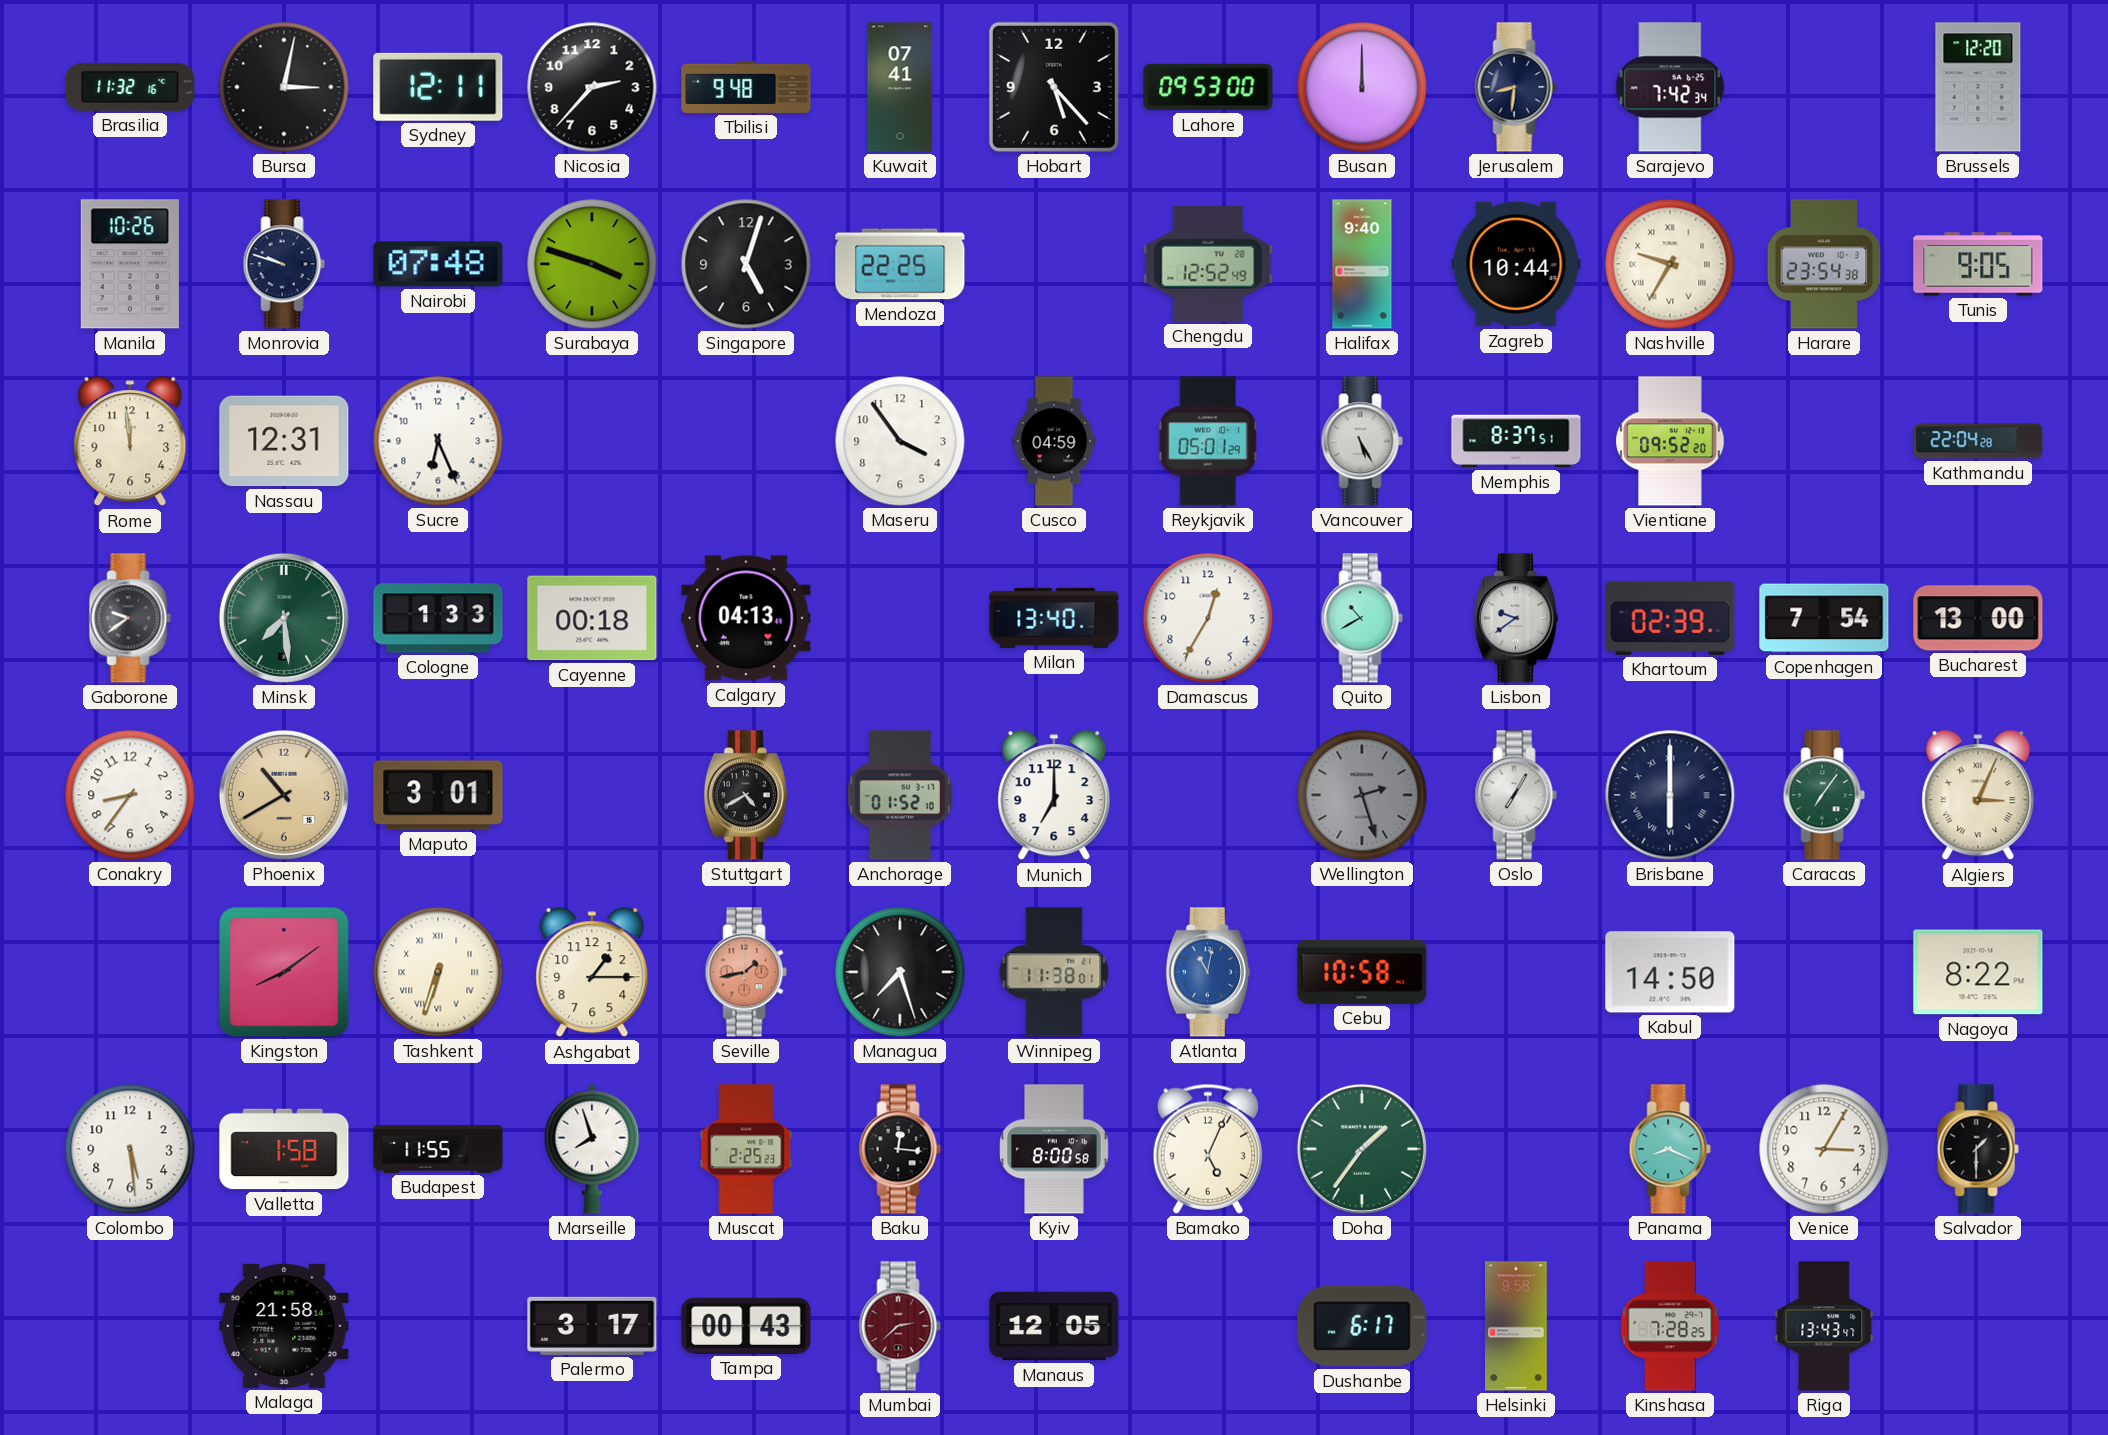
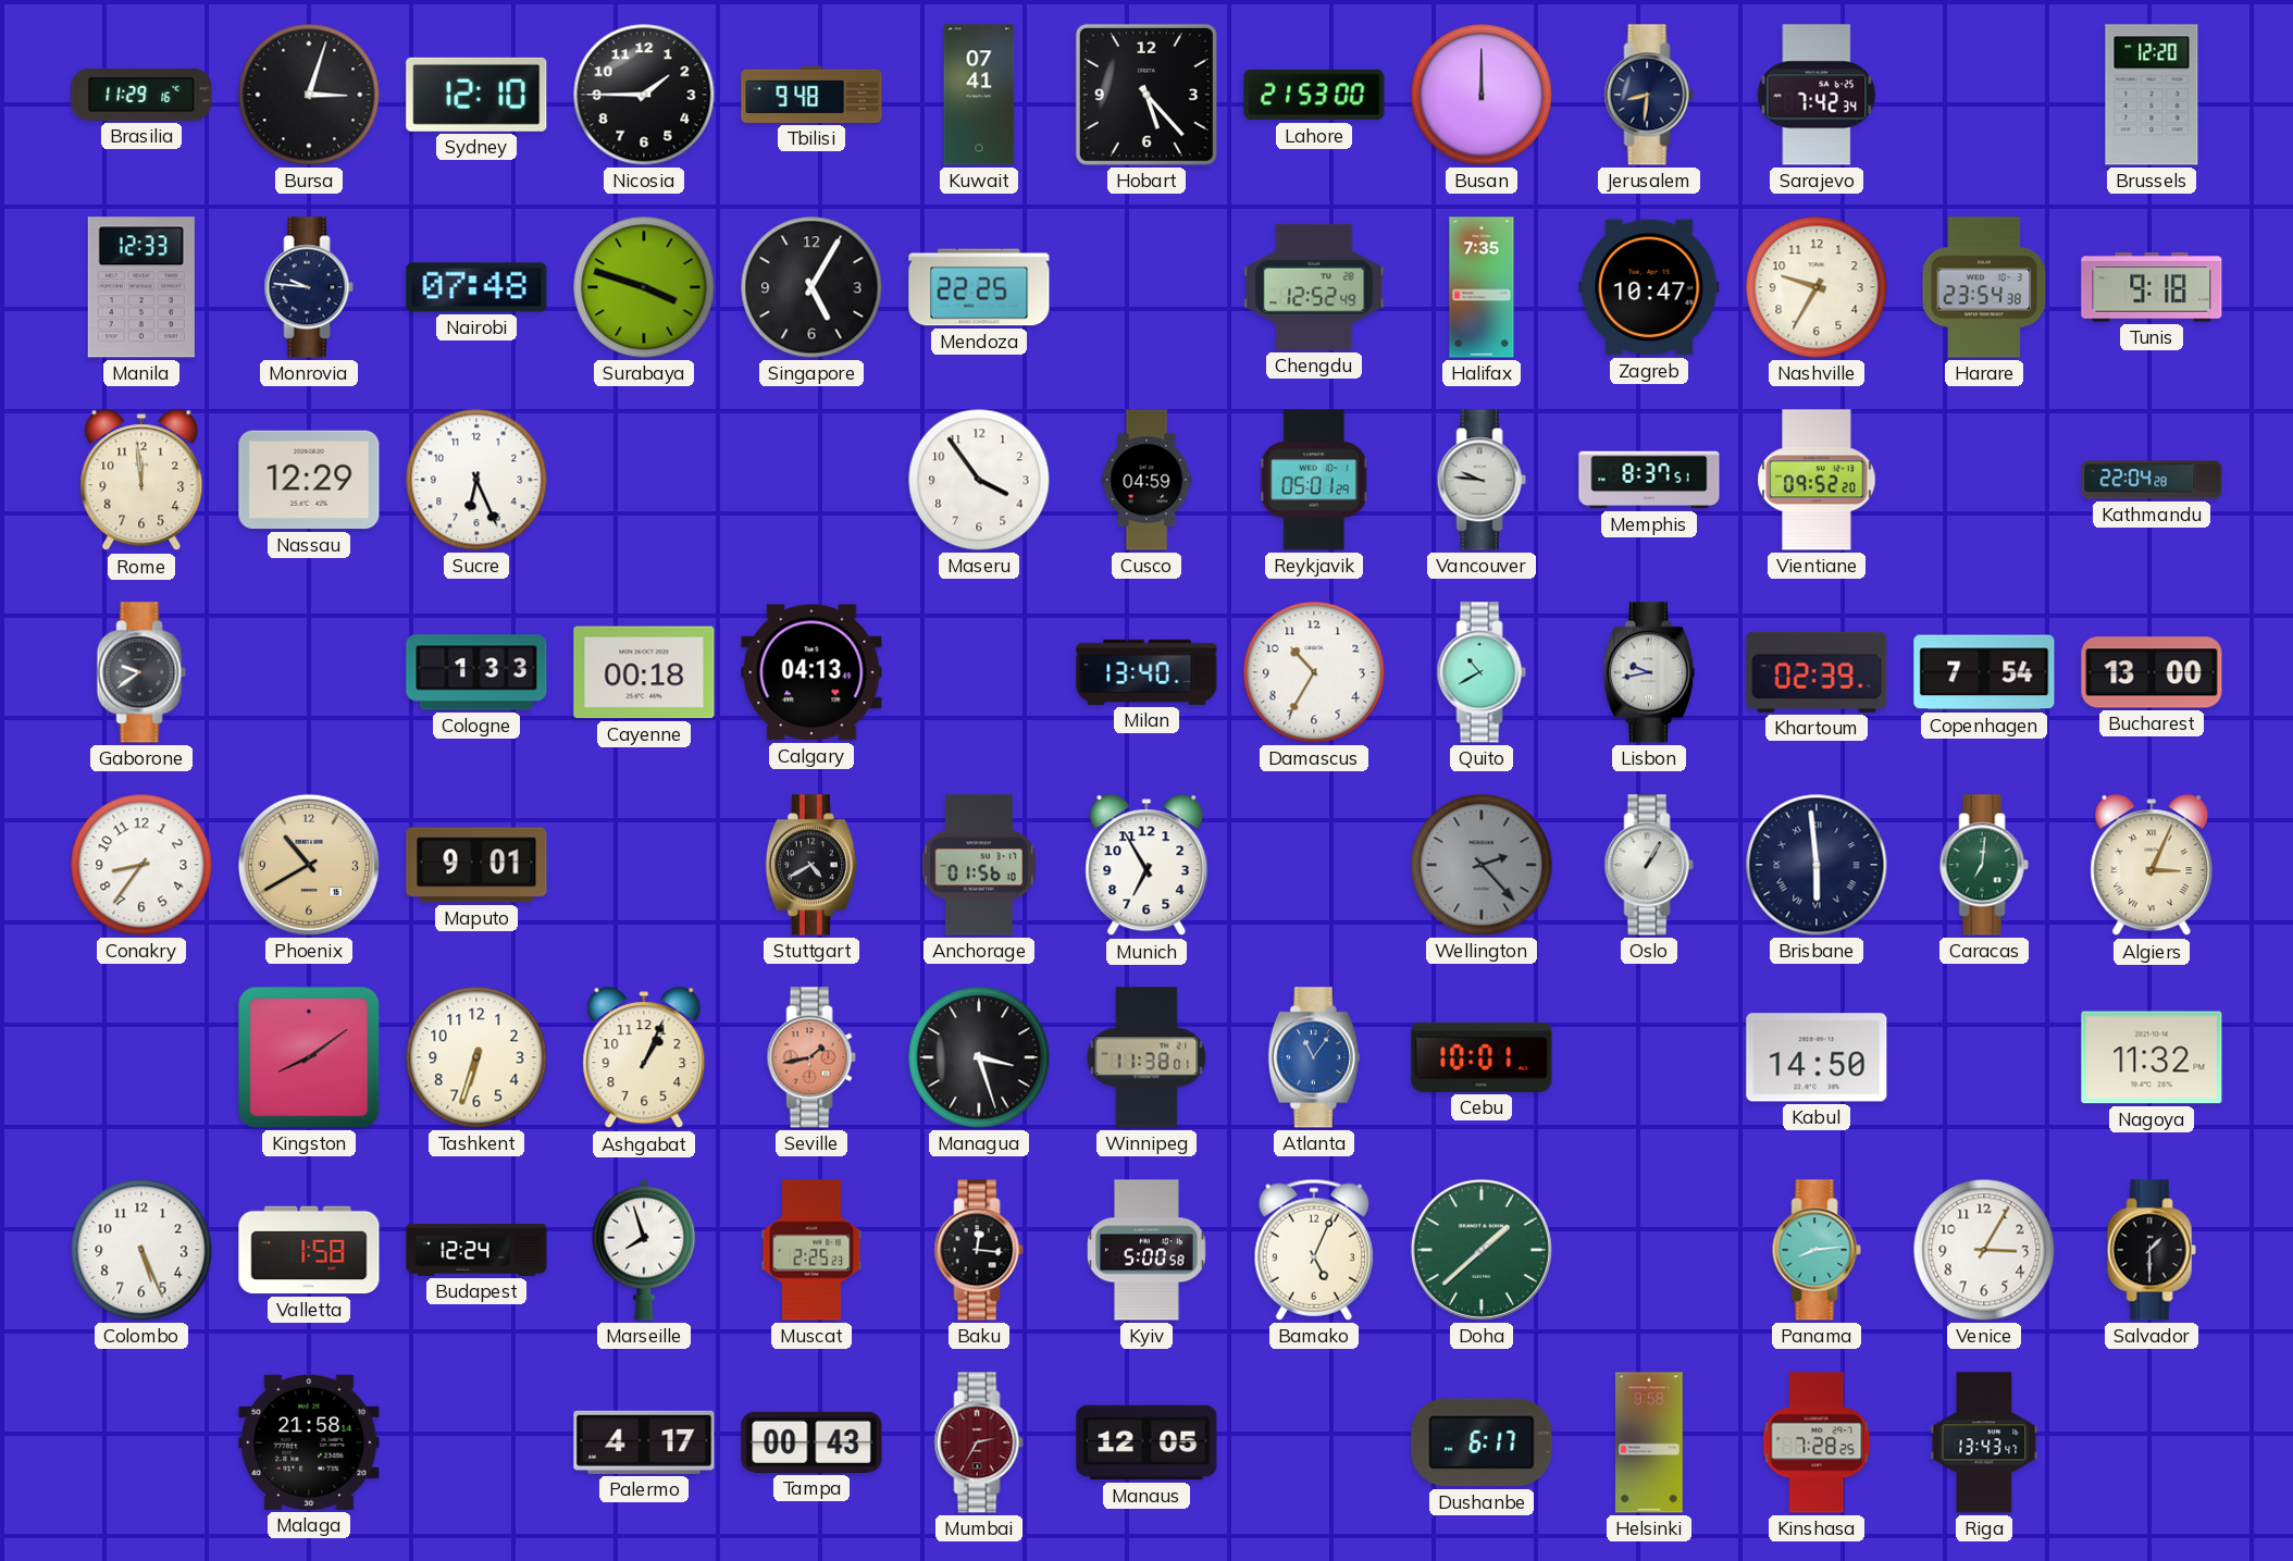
Brasilia: 11:32 -> 11:29
Bursa: 3:02 -> 3:03
Sydney: 12:11 -> 12:10
Nicosia: 2:37 -> 1:45
Lahore: 09:53 -> 21:53
Manila: 10:26 -> 12:33
Monrovia: 9:48 -> 9:46
Singapore: 5:03 -> 5:05
Halifax: 9:40 -> 7:35
Zagreb: 10:44 -> 10:47
Nashville numerals: Roman -> Arabic
Tunis: 9:05 -> 9:18
Nassau: 12:31 -> 12:29
Vancouver: 5:25 -> 9:46
Minsk: 7:29 -> none
Damascus: 12:35 -> 10:35
Lisbon: 9:39 -> 9:43
Maputo: 3:01 -> 9:01
Anchorage: 01:52 -> 01:56
Munich: 7:00 -> 6:55
Wellington: 2:27 -> 2:23
Oslo: 7:05 -> 1:05
Brisbane: 6:00 -> 5:59
Caracas: 7:06 -> 7:01
Tashkent numerals: Roman -> Arabic
Ashgabat: 1:15 -> 1:04
Managua: 7:27 -> 3:27
Atlanta: 11:02 -> 11:06
Cebu: 10:58 -> 10:01
Nagoya: 8:22 -> 11:32
Colombo: 5:29 -> 5:26
Budapest: 11:55 -> 12:24
Kyiv: 8:00 -> 5:00
Doha: 1:36 -> 1:38
Panama: 8:19 -> 8:14
Palermo: 3:17 -> 4:17
Mumbai: 2:38 -> 2:35
